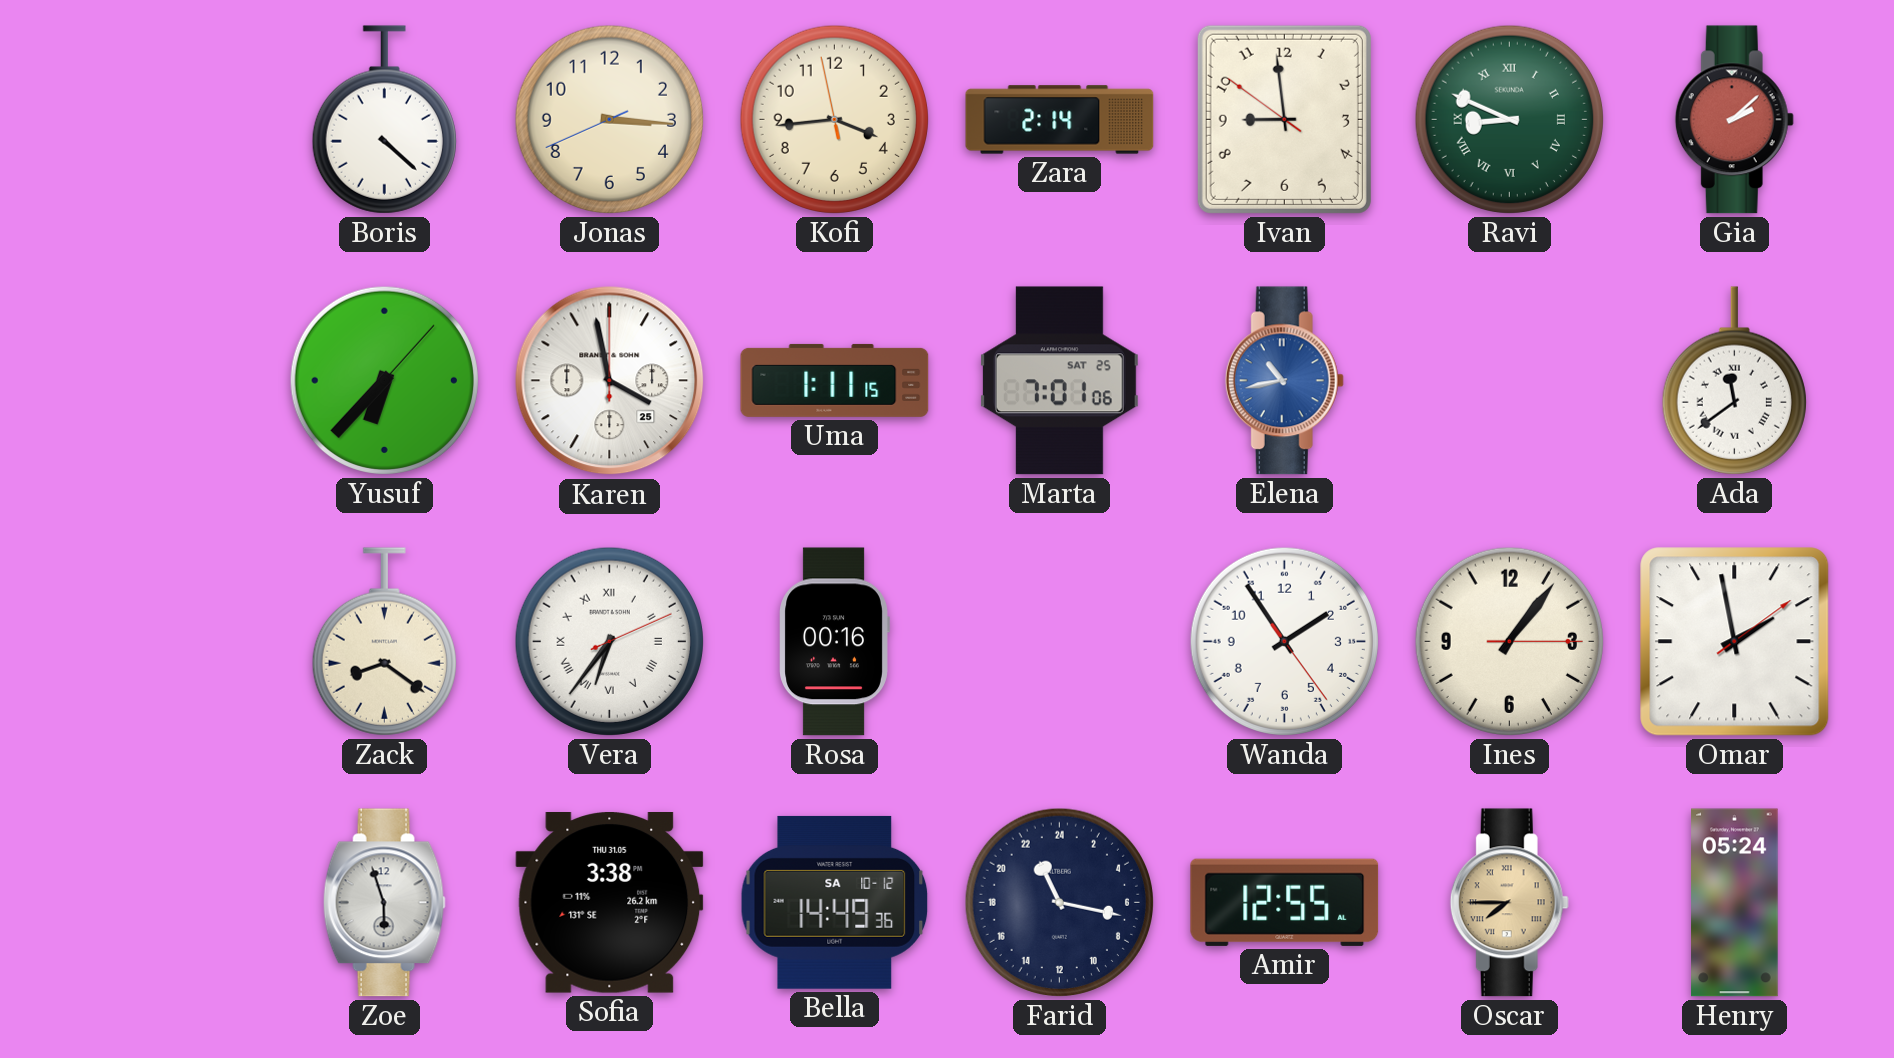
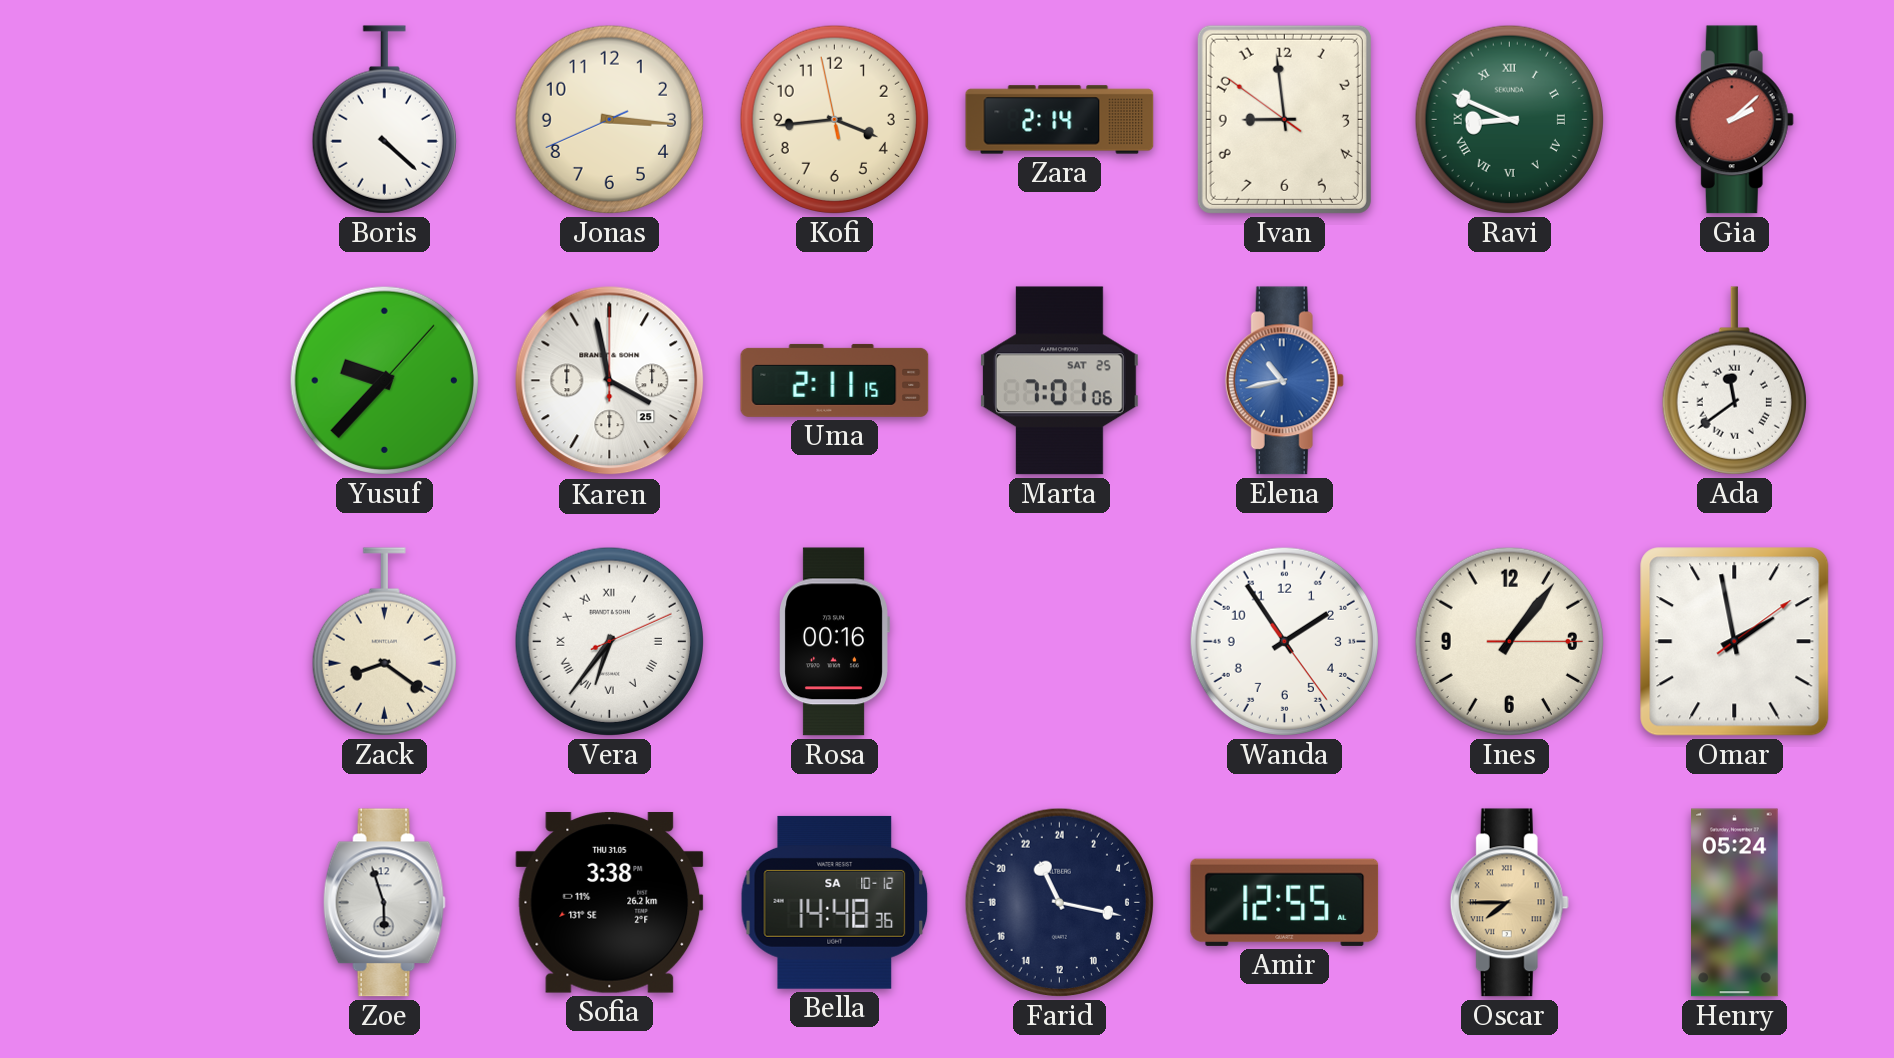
Yusuf: 6:37 -> 9:37
Uma: 1:11 -> 2:11
Bella: 14:49 -> 14:48
